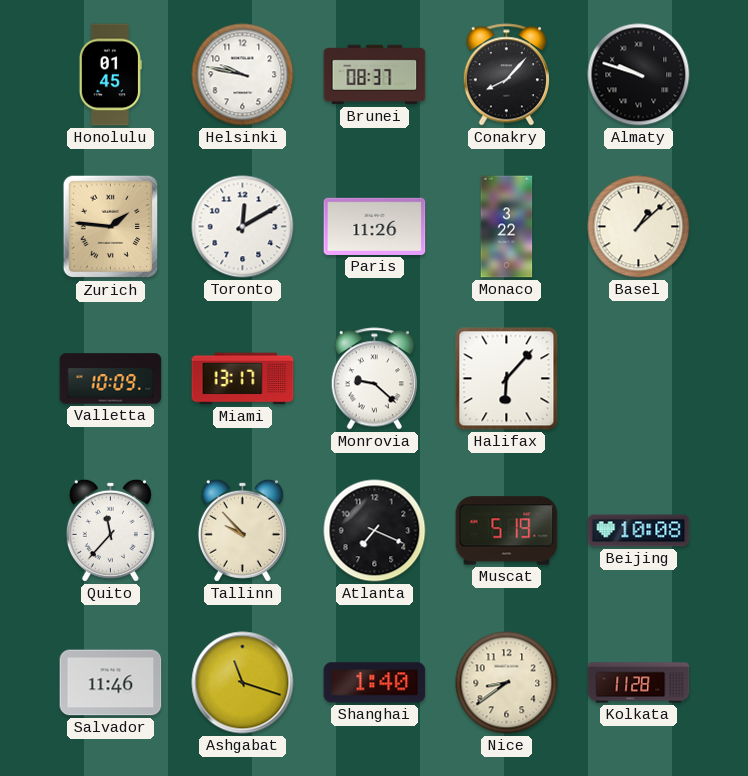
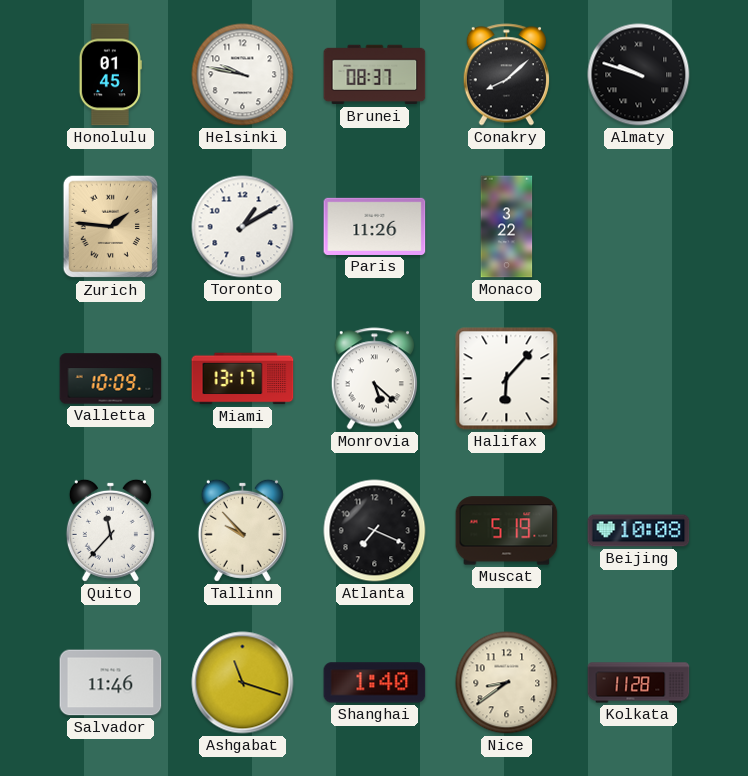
Conakry: 8:07 -> 8:08
Toronto: 12:10 -> 1:10
Basel: 1:08 -> none
Monrovia: 9:22 -> 5:22
